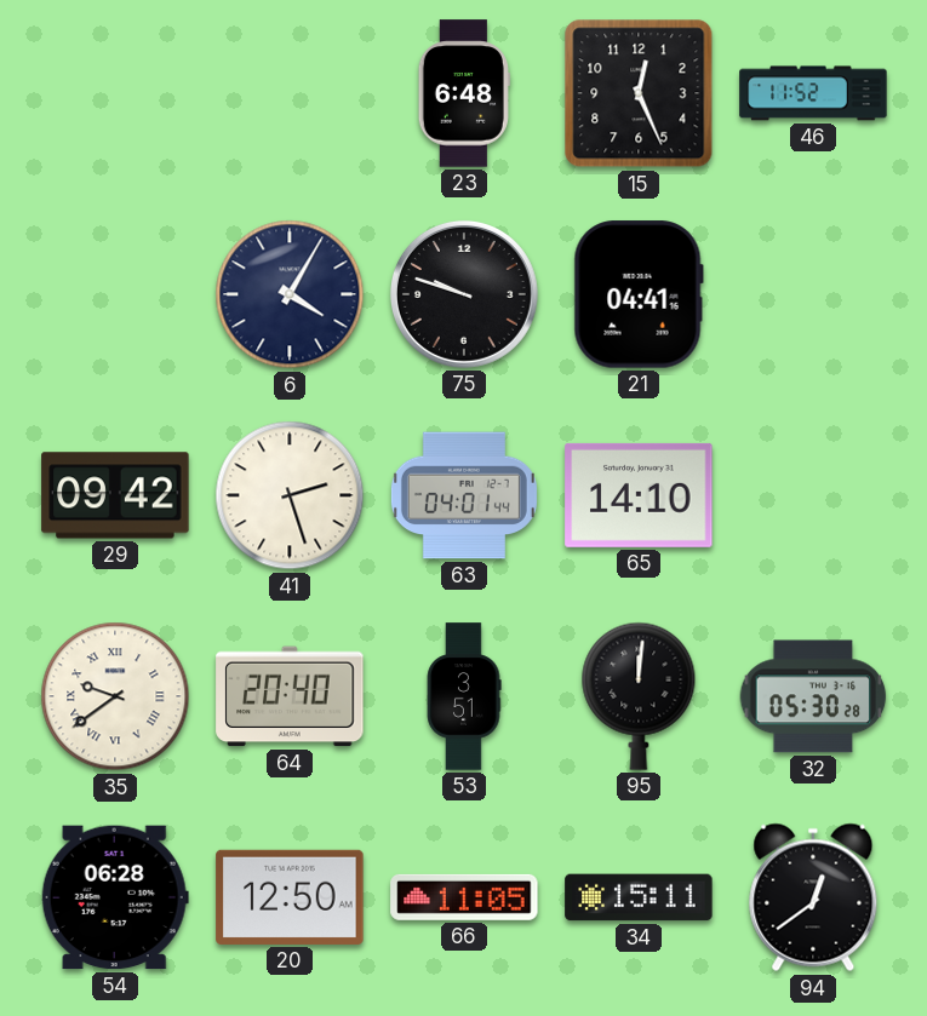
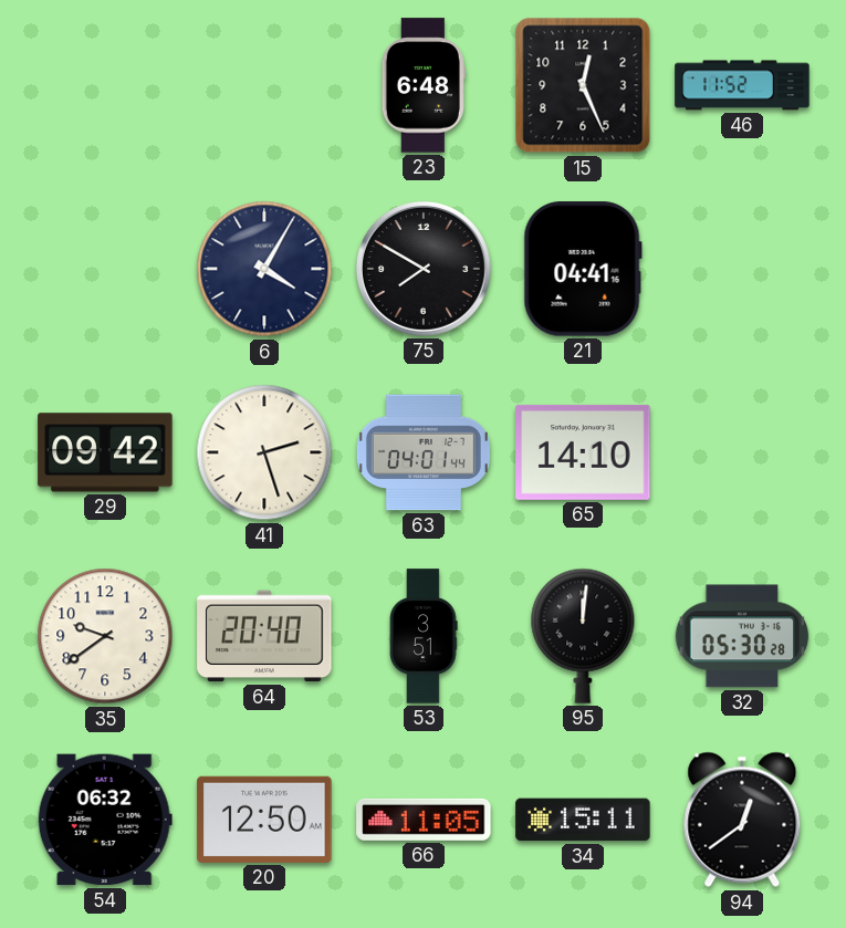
75: 9:48 -> 7:50
35 numerals: Roman -> Arabic
54: 06:28 -> 06:32
